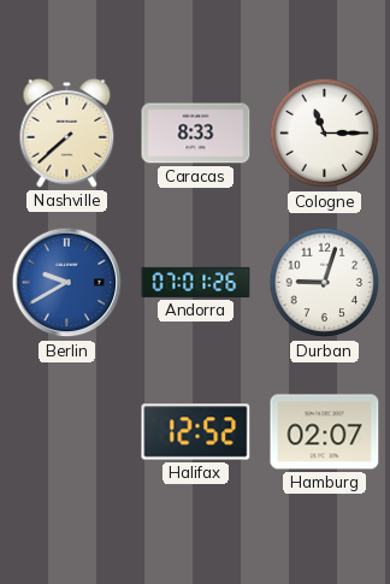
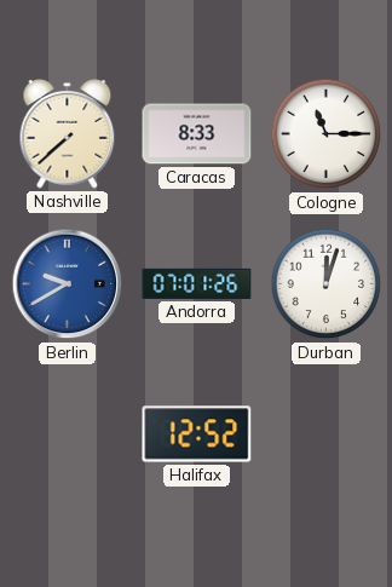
Durban: 9:03 -> 12:03
Hamburg: 02:07 -> none
